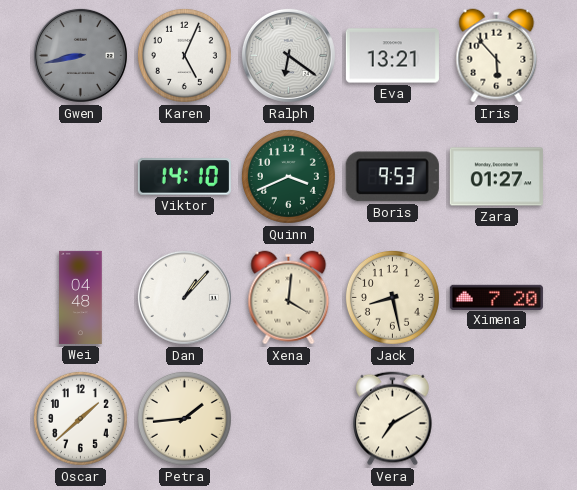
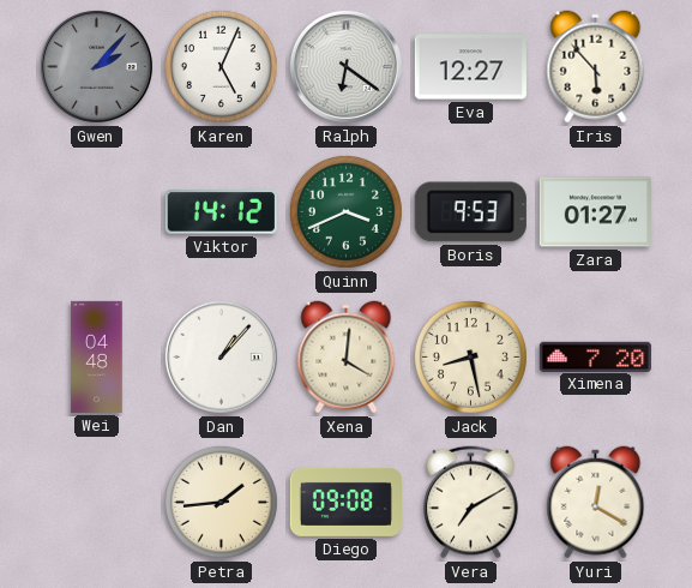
Gwen: 8:43 -> 2:07
Eva: 13:21 -> 12:27
Viktor: 14:10 -> 14:12
Oscar: 1:38 -> none
Diego: none -> 09:08
Yuri: none -> 12:20
